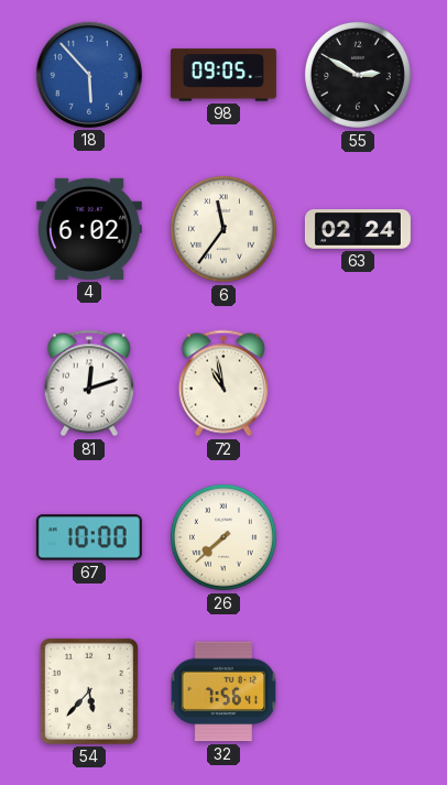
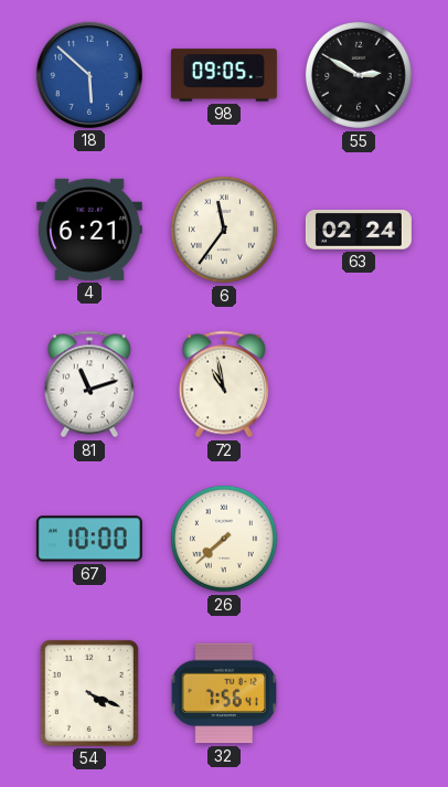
18: 5:53 -> 5:52
4: 6:02 -> 6:21
81: 12:12 -> 11:12
54: 5:37 -> 4:19
